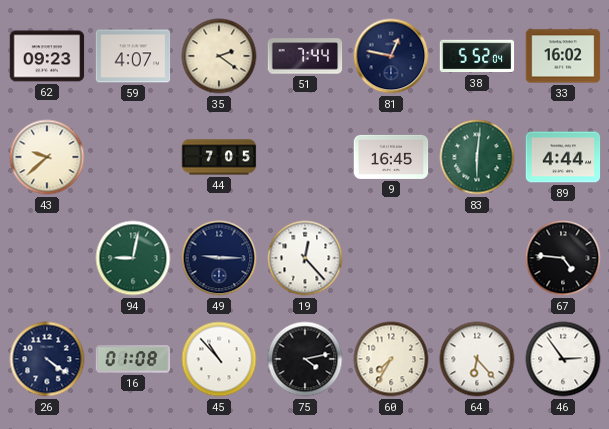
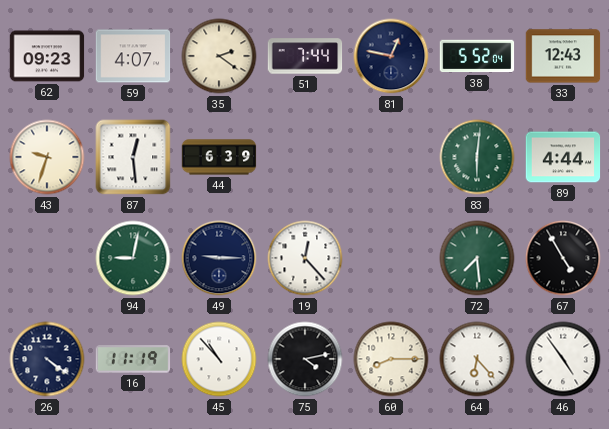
33: 16:02 -> 12:43
43: 9:38 -> 9:33
87: none -> 12:29
44: 7:05 -> 6:39
9: 16:45 -> none
72: none -> 7:29
67: 4:46 -> 4:55
16: 01:08 -> 11:19
60: 7:35 -> 8:15
46: 2:54 -> 4:54
